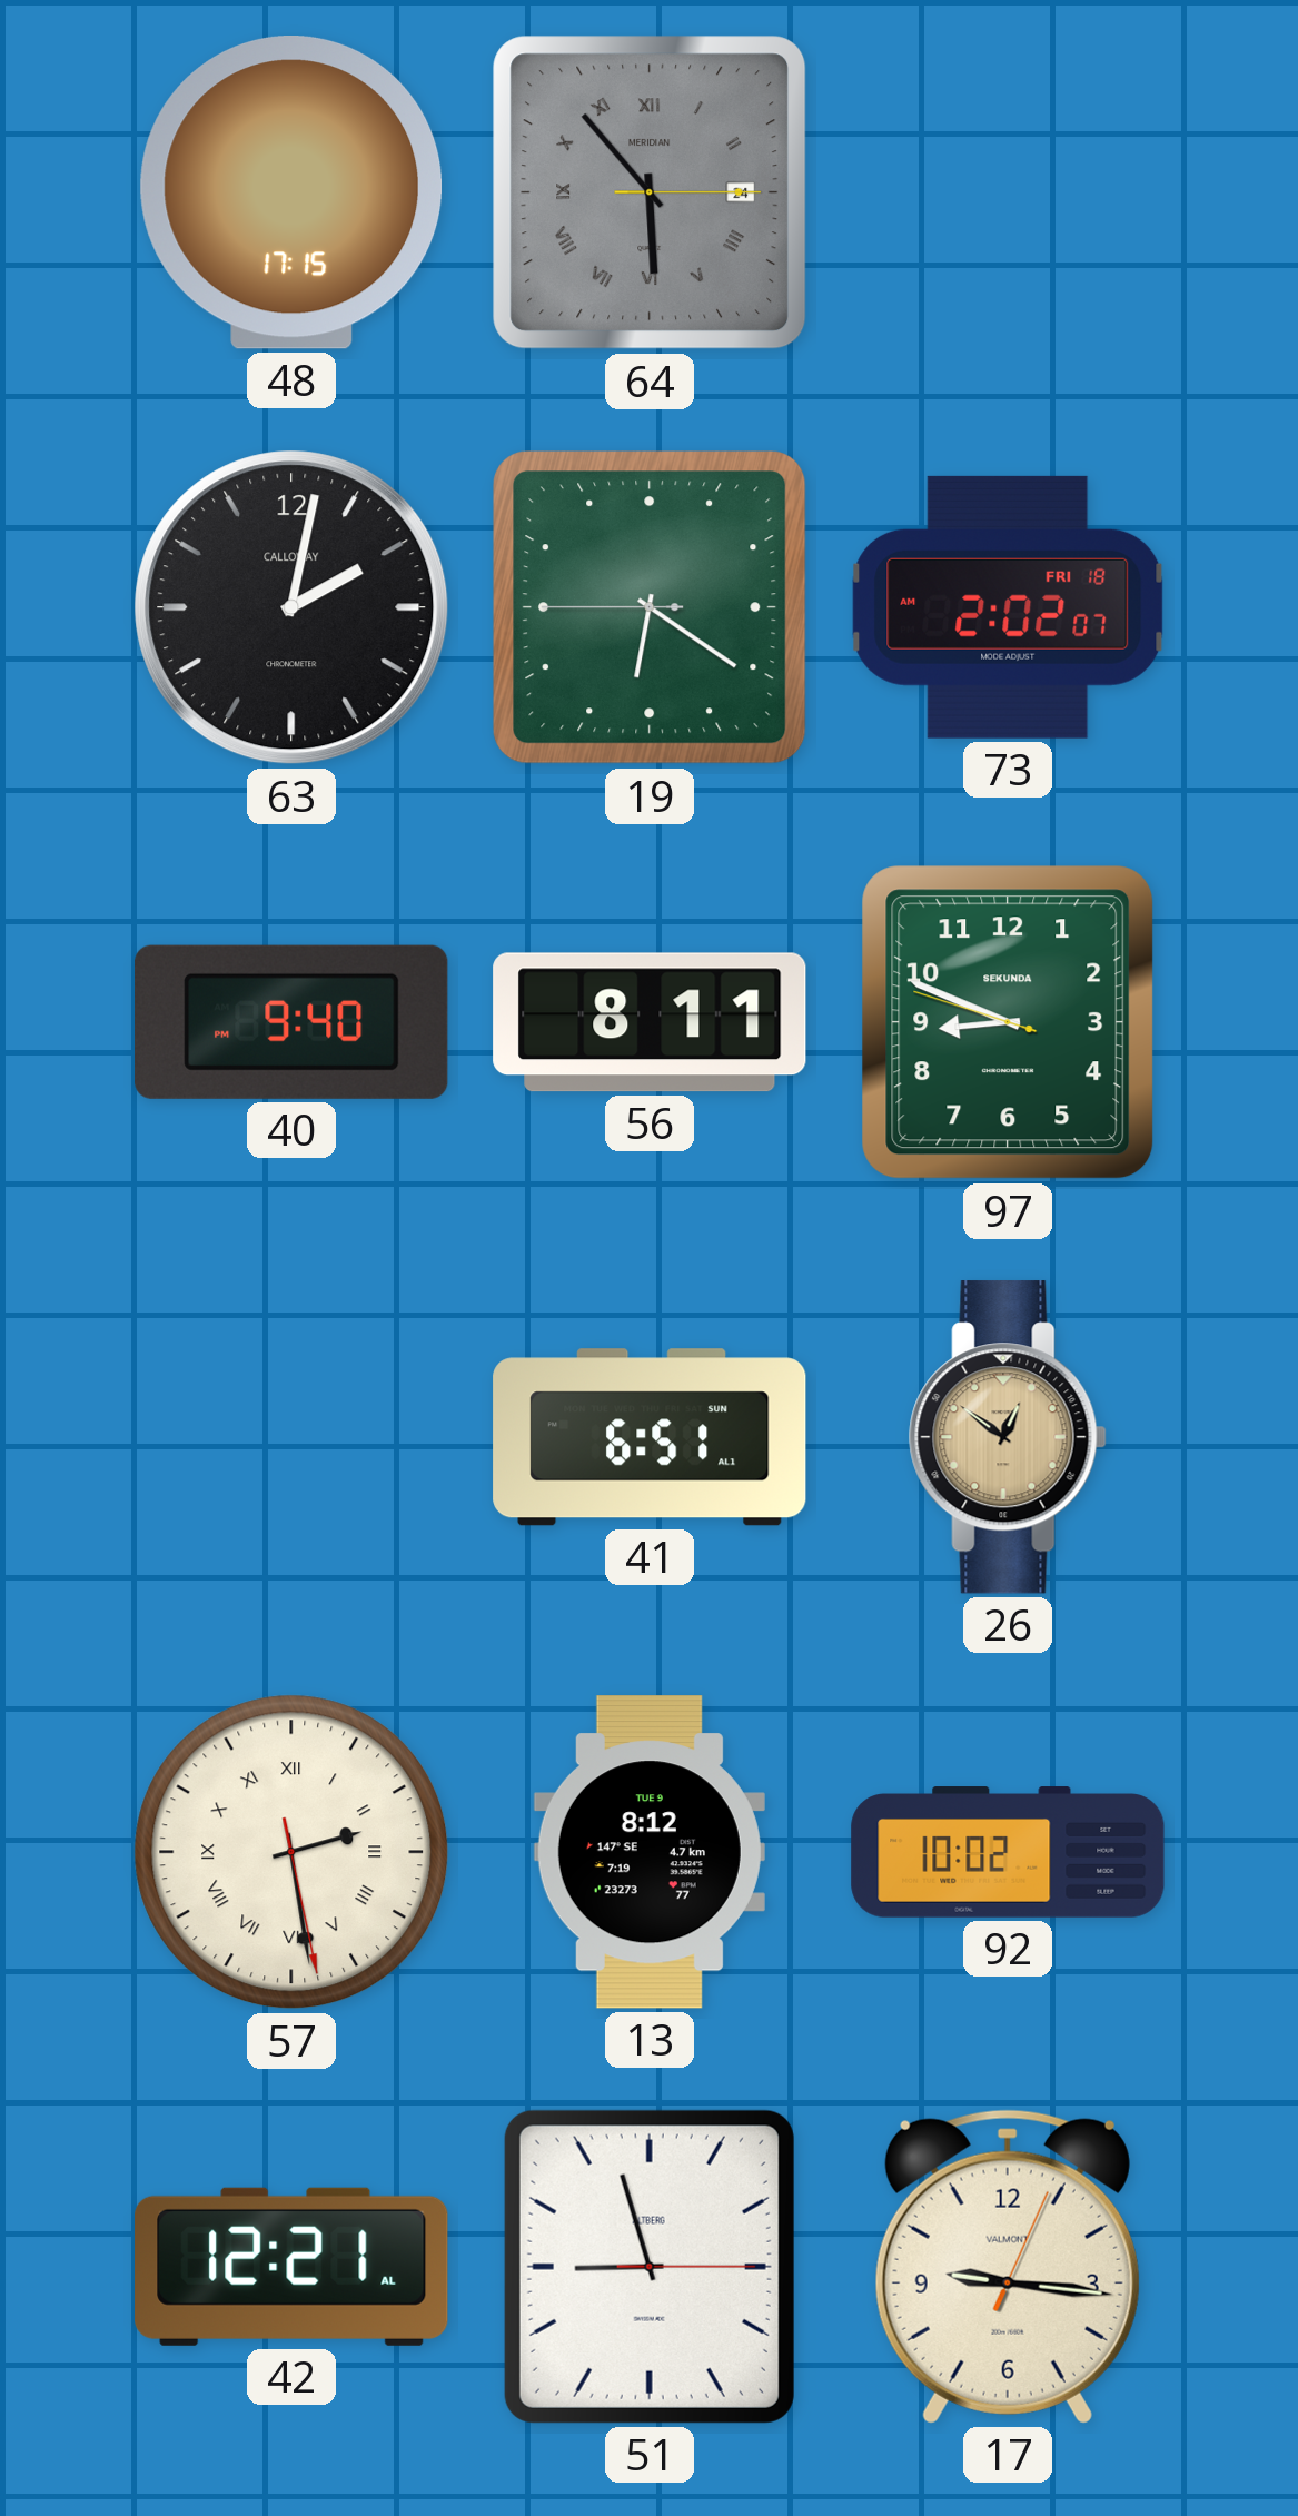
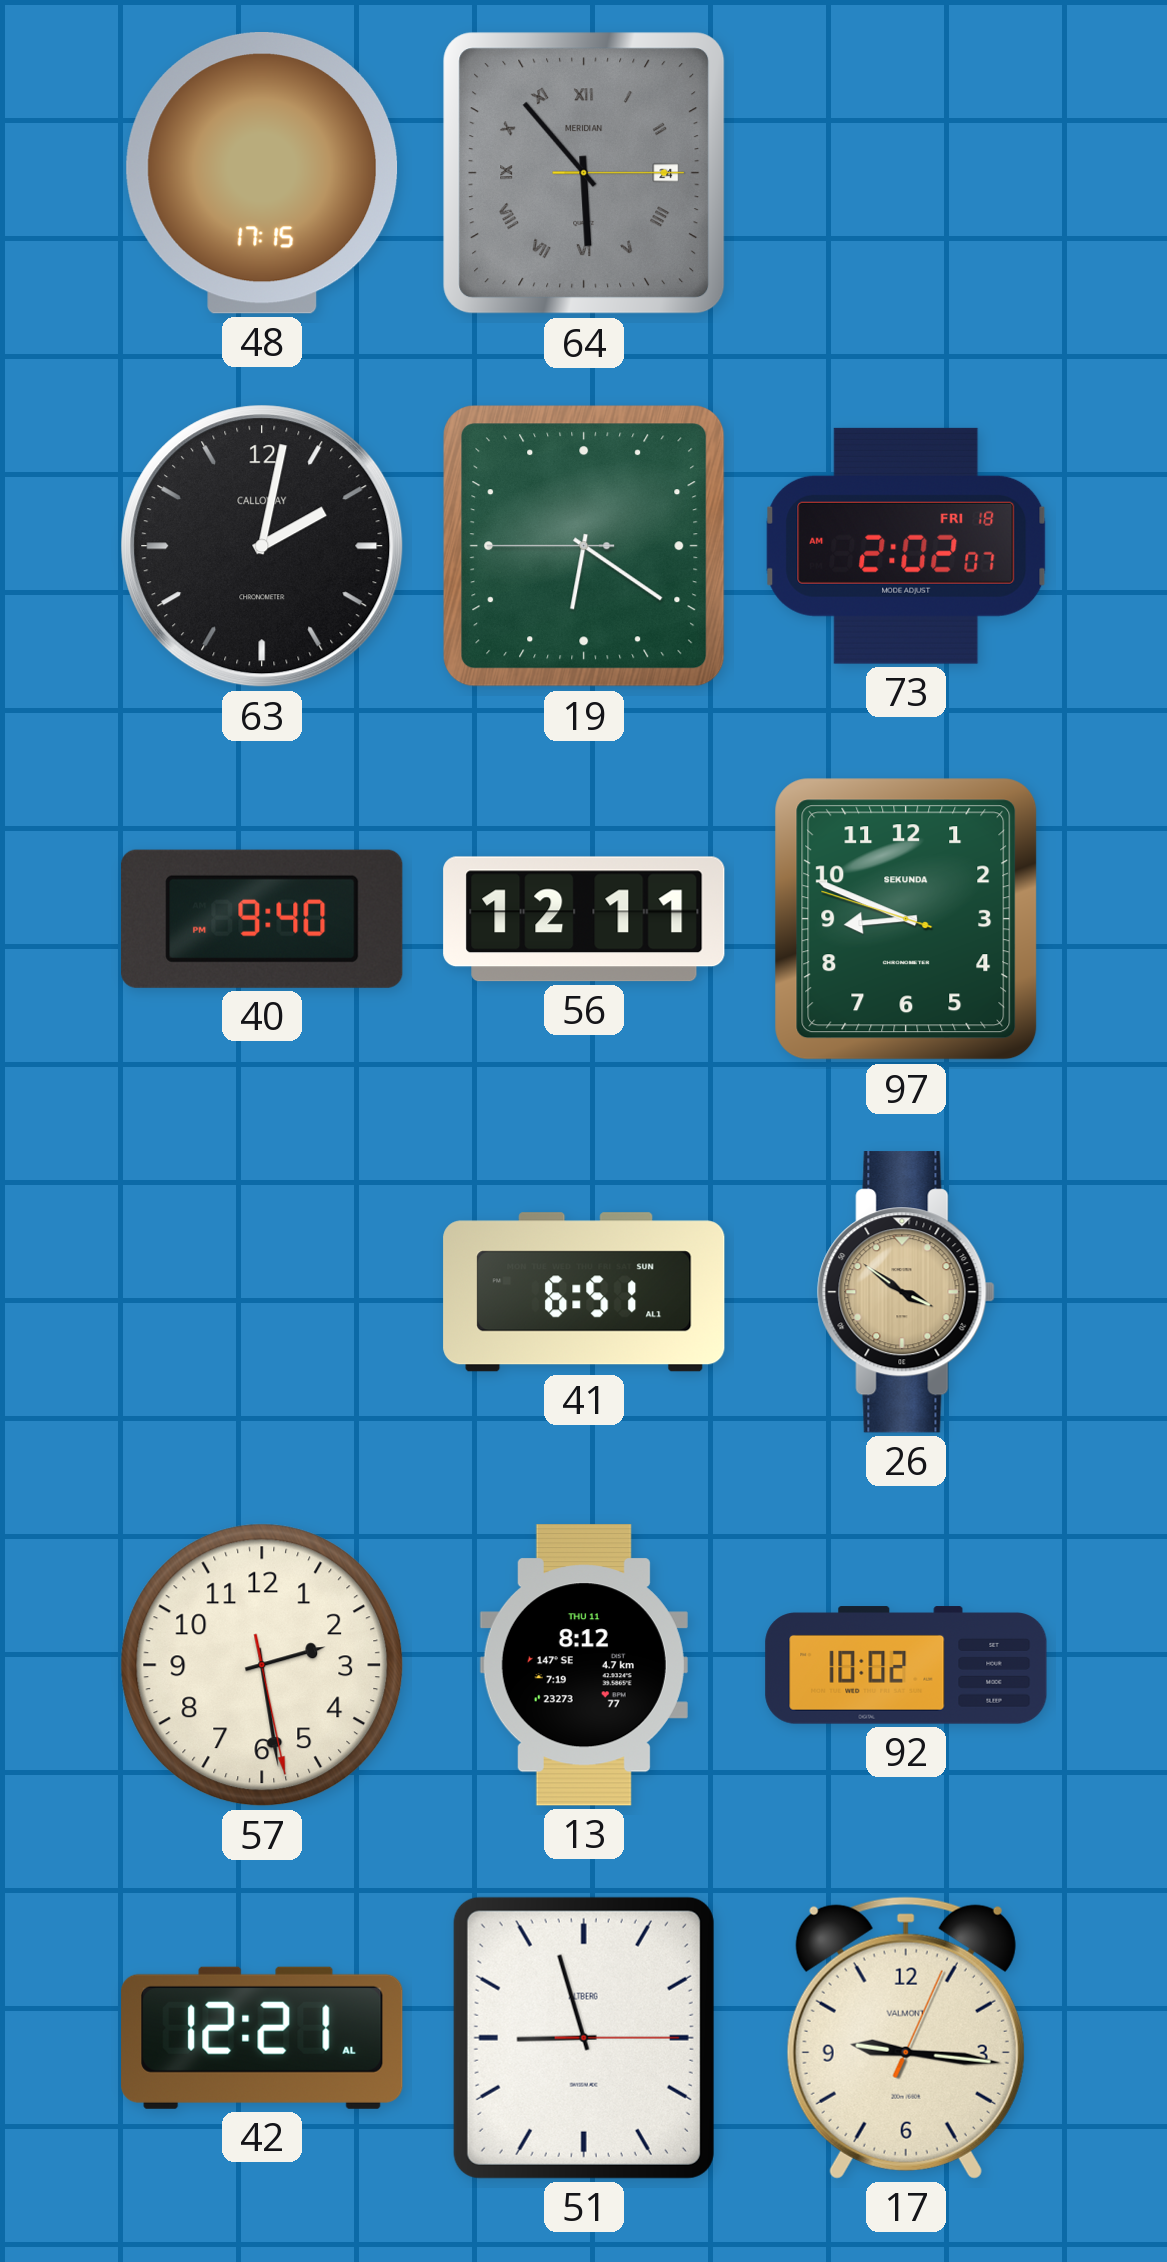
56: 8:11 -> 12:11
26: 12:51 -> 3:51
57 numerals: Roman -> Arabic
13 date: TUE 9 -> THU 11
